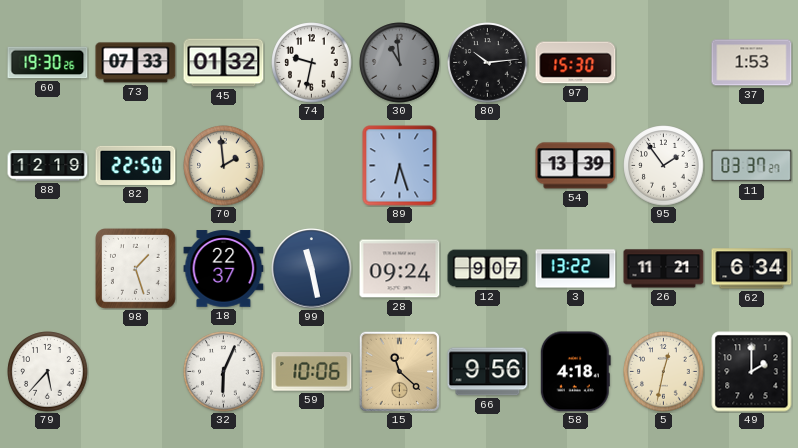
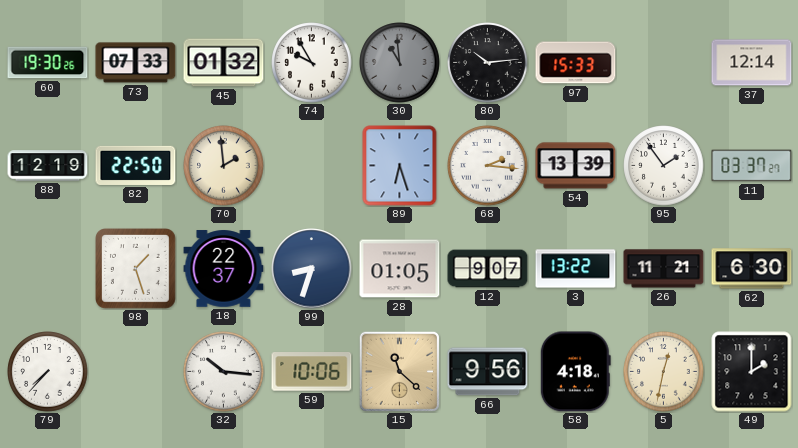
74: 9:32 -> 9:55
97: 15:30 -> 15:33
37: 1:53 -> 12:14
68: none -> 2:16
99: 11:28 -> 8:33
28: 09:24 -> 01:05
62: 6:34 -> 6:30
79: 5:37 -> 7:37
32: 6:04 -> 10:16
